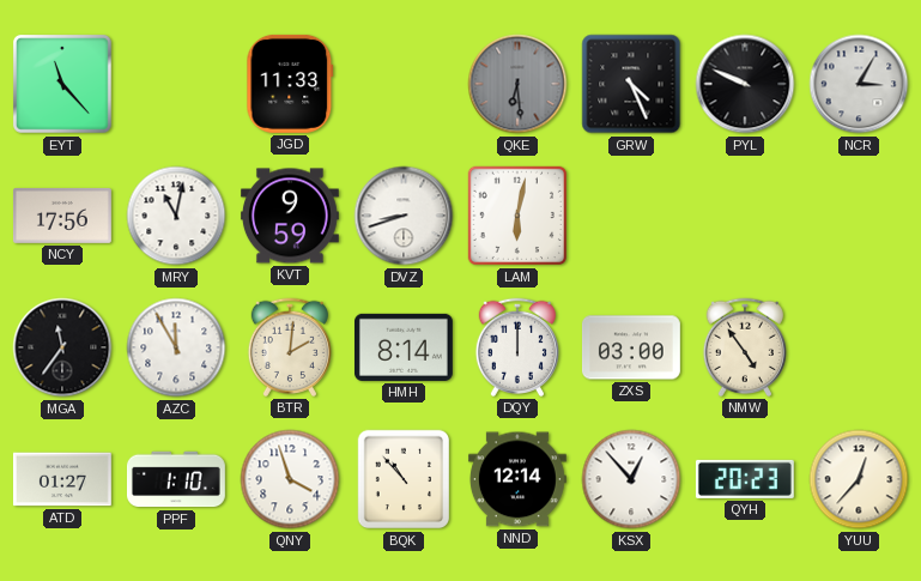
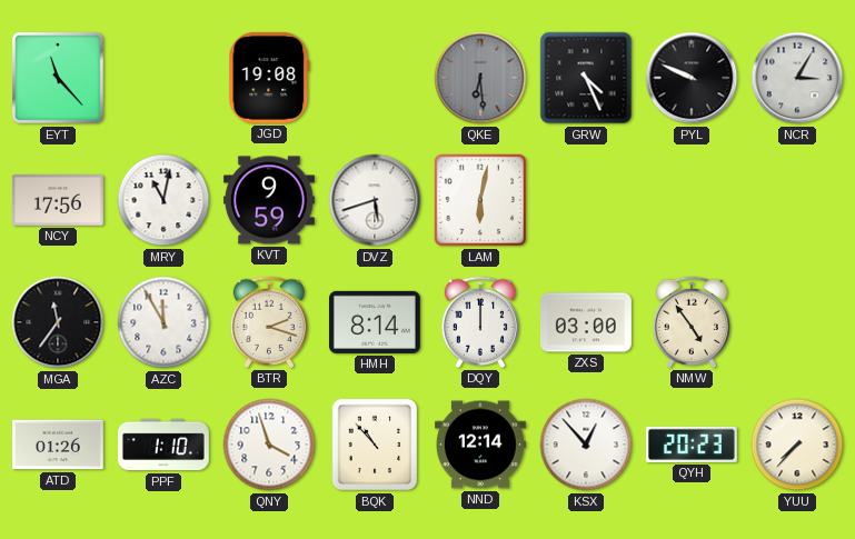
JGD: 11:33 -> 19:08
DVZ: 8:42 -> 5:42
BTR: 2:01 -> 2:18
ATD: 01:27 -> 01:26
YUU: 12:37 -> 7:37
